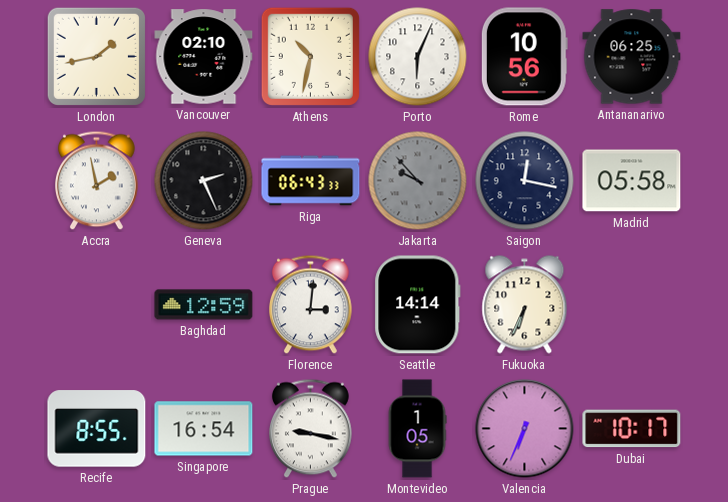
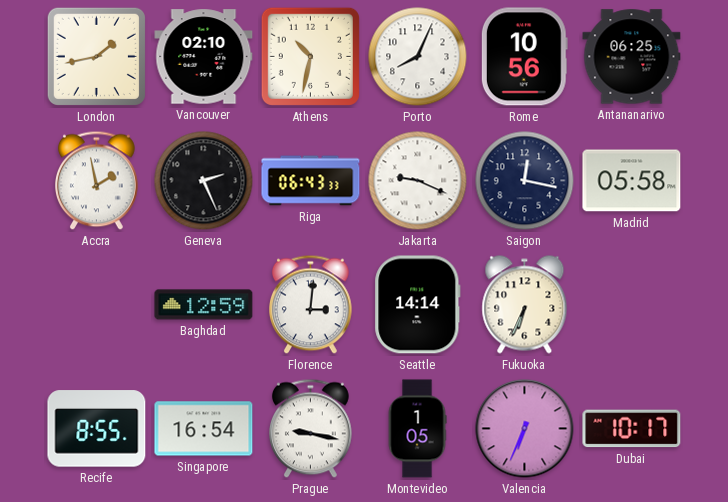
Porto: 6:04 -> 8:04
Jakarta: 9:53 -> 9:19
Jakarta dial: grey -> white
